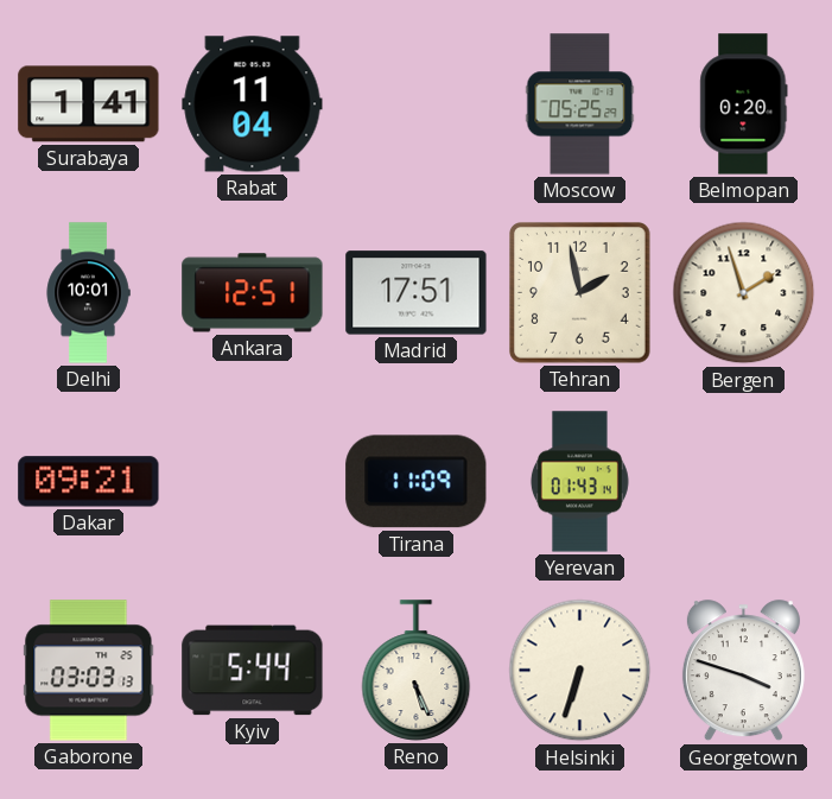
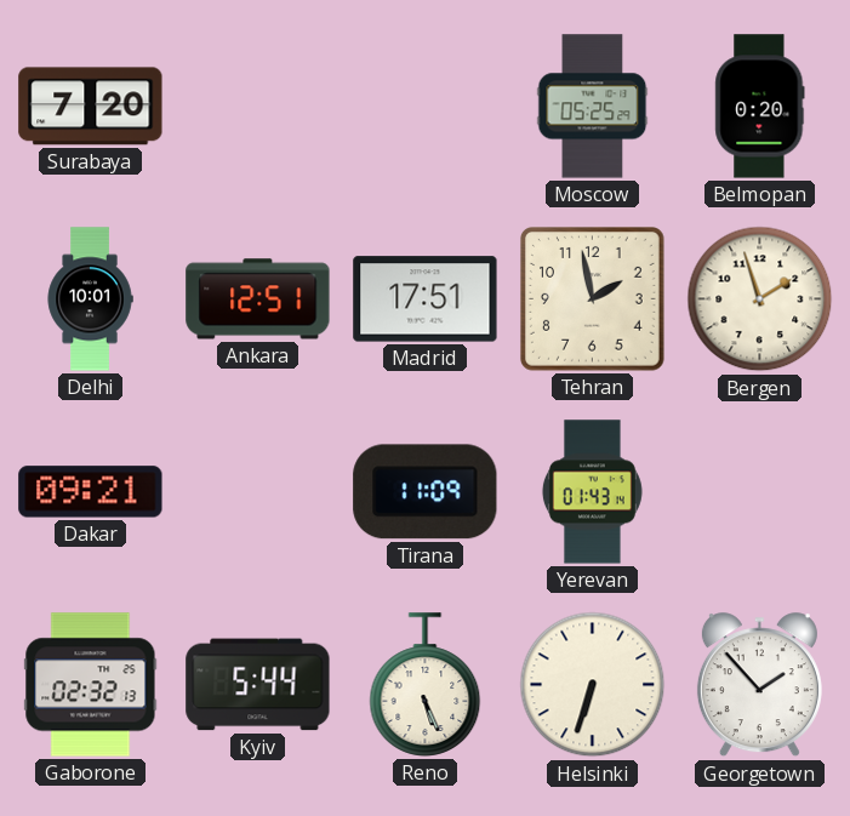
Surabaya: 1:41 -> 7:20
Rabat: 11:04 -> none
Gaborone: 03:03 -> 02:32
Georgetown: 3:48 -> 1:53
